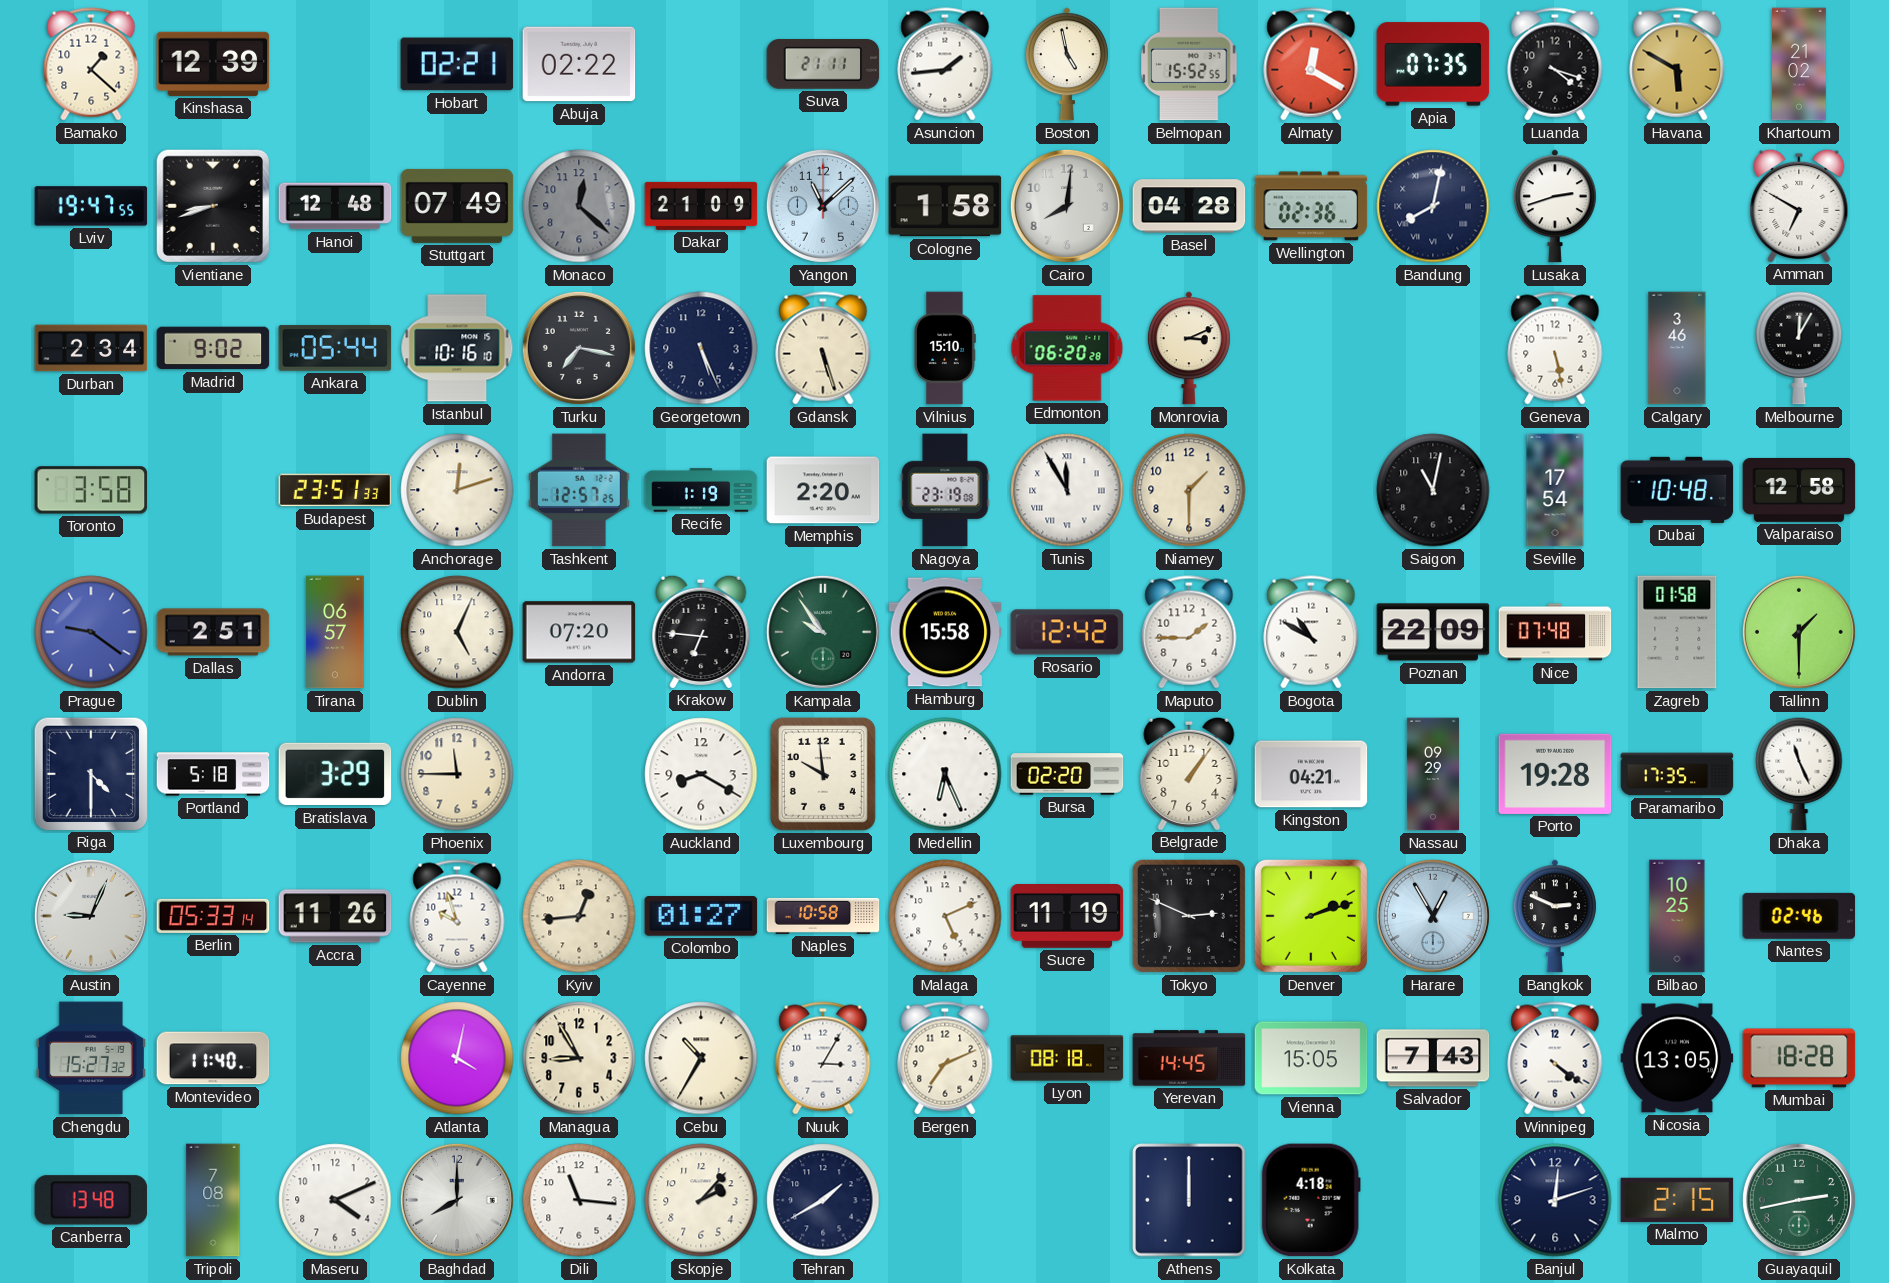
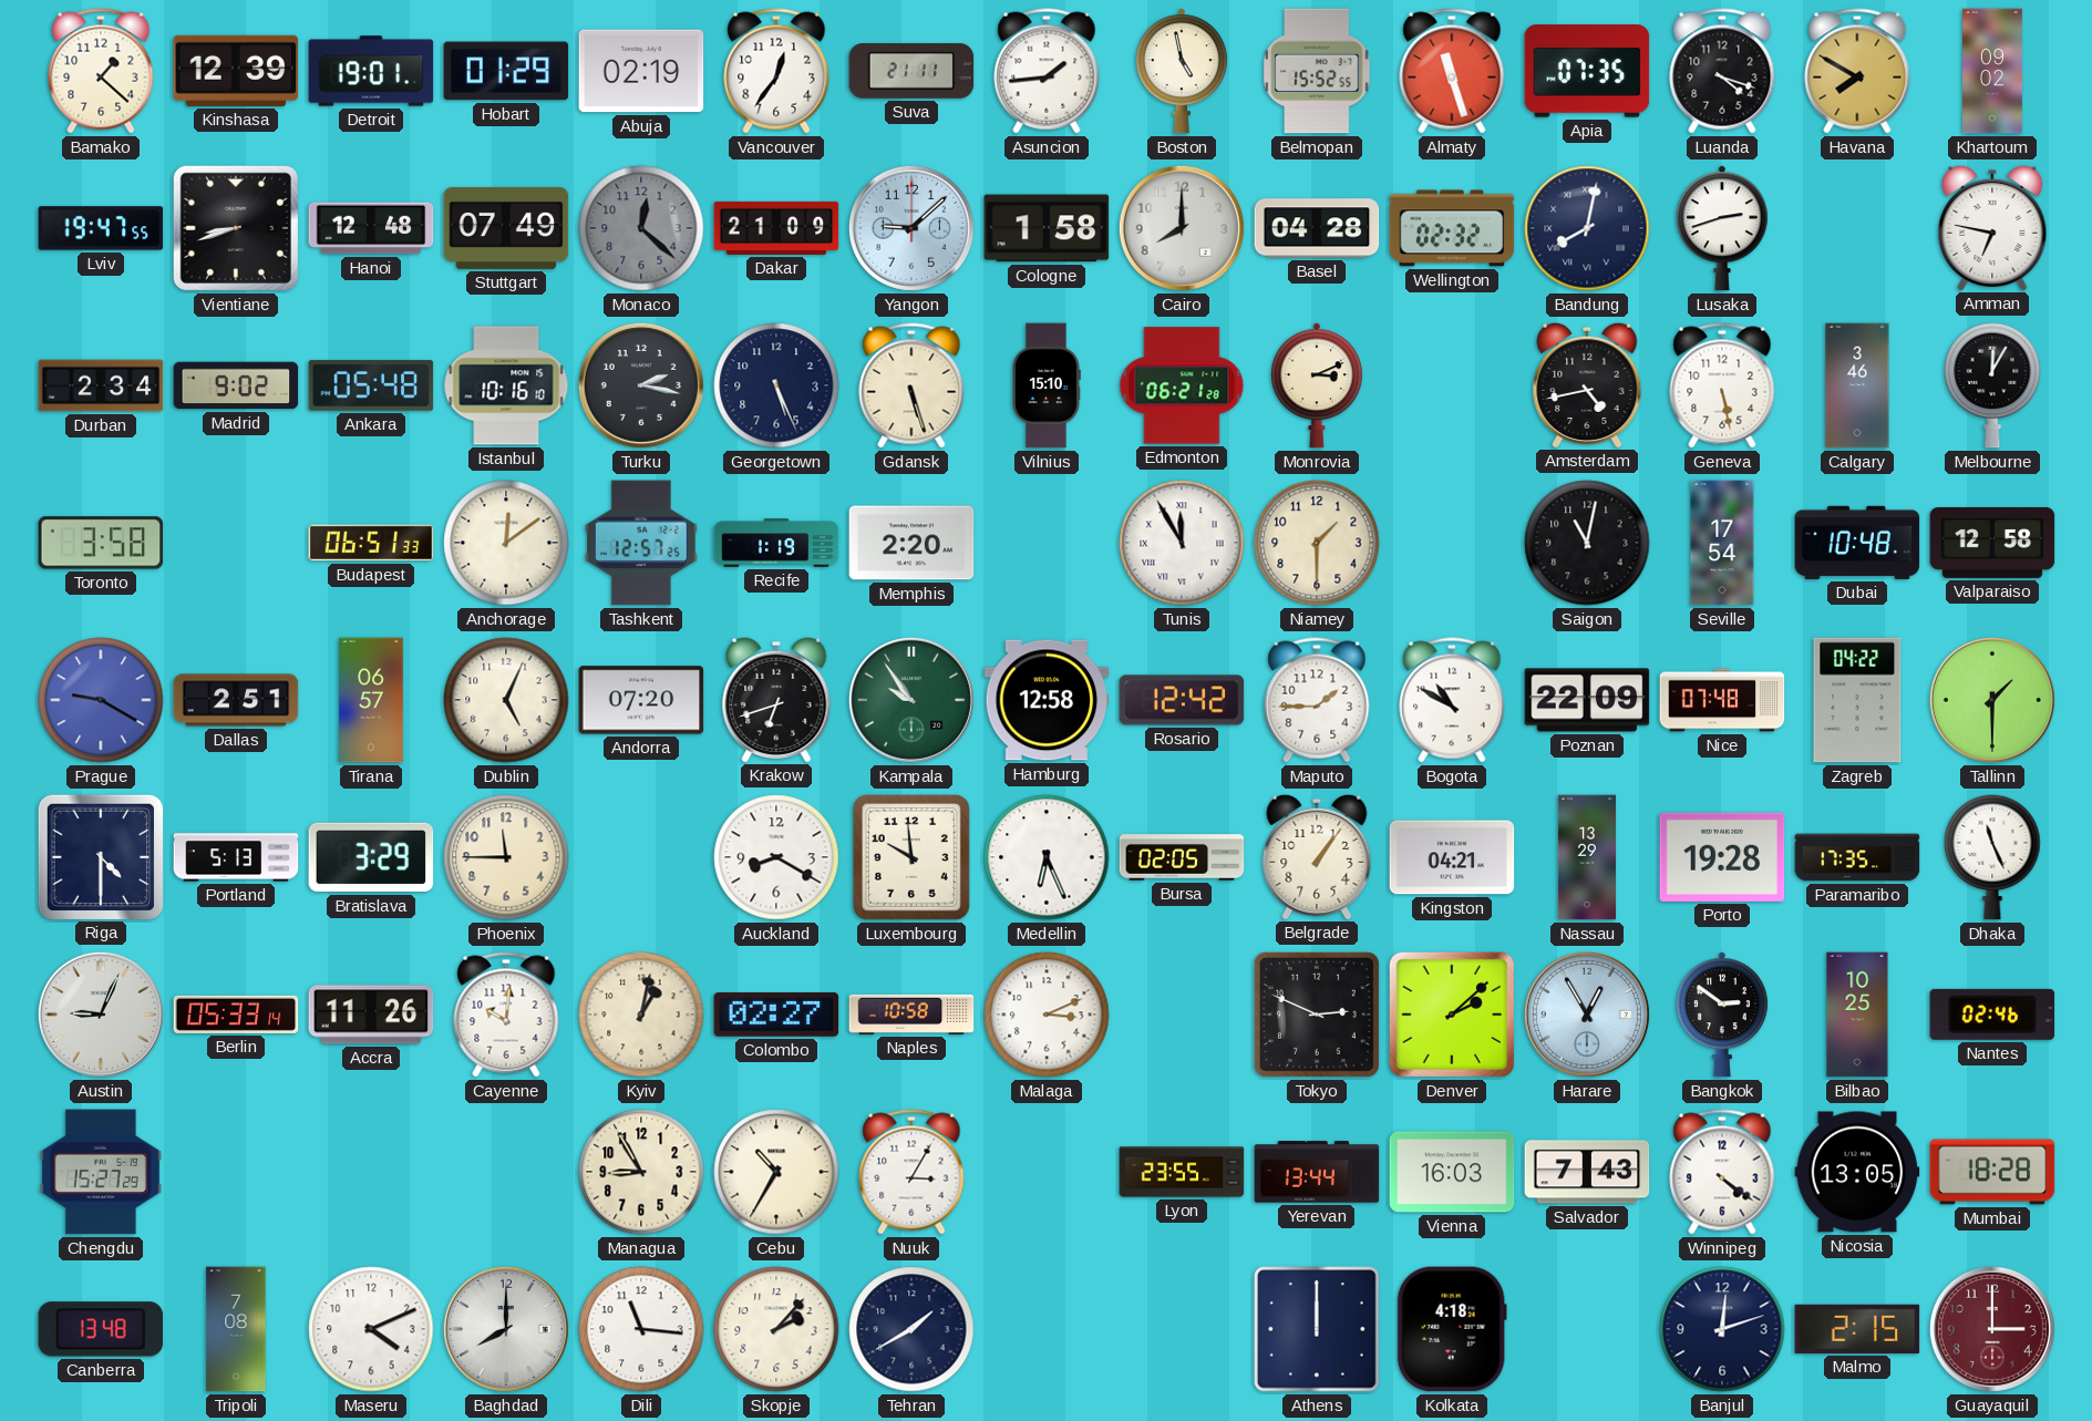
Detroit: none -> 19:01
Hobart: 02:21 -> 01:29
Abuja: 02:22 -> 02:19
Vancouver: none -> 12:36
Almaty: 12:20 -> 11:27
Havana: 5:50 -> 7:50
Khartoum: 21:02 -> 09:02
Yangon: 11:08 -> 9:08
Cairo: 8:01 -> 8:00
Wellington: 02:36 -> 02:32
Amman: 6:50 -> 6:47
Ankara: 05:44 -> 05:48
Turku: 7:17 -> 2:17
Edmonton: 06:20 -> 06:21
Amsterdam: none -> 4:43
Budapest: 23:51 -> 06:51
Anchorage: 12:12 -> 12:09
Nagoya: 23:19 -> none
Prague: 9:21 -> 9:20
Krakow: 6:46 -> 6:42
Hamburg: 15:58 -> 12:58
Zagreb: 01:58 -> 04:22
Portland: 5:18 -> 5:13
Bursa: 02:20 -> 02:05
Nassau: 09:29 -> 13:29
Cayenne: 9:57 -> 10:01
Kyiv: 12:44 -> 1:02
Colombo: 01:27 -> 02:27
Malaga: 5:11 -> 3:11
Sucre: 11:19 -> none
Denver: 2:12 -> 2:08
Bangkok: 2:49 -> 2:51
Chengdu: 15:27:32 -> 15:27:29
Montevideo: 11:40 -> none
Atlanta: 4:02 -> none
Bergen: 7:11 -> none
Lyon: 08:18 -> 23:55
Yerevan: 14:45 -> 13:44
Vienna: 15:05 -> 16:03
Guayaquil: 2:43 -> 3:00
Guayaquil dial: green -> burgundy
